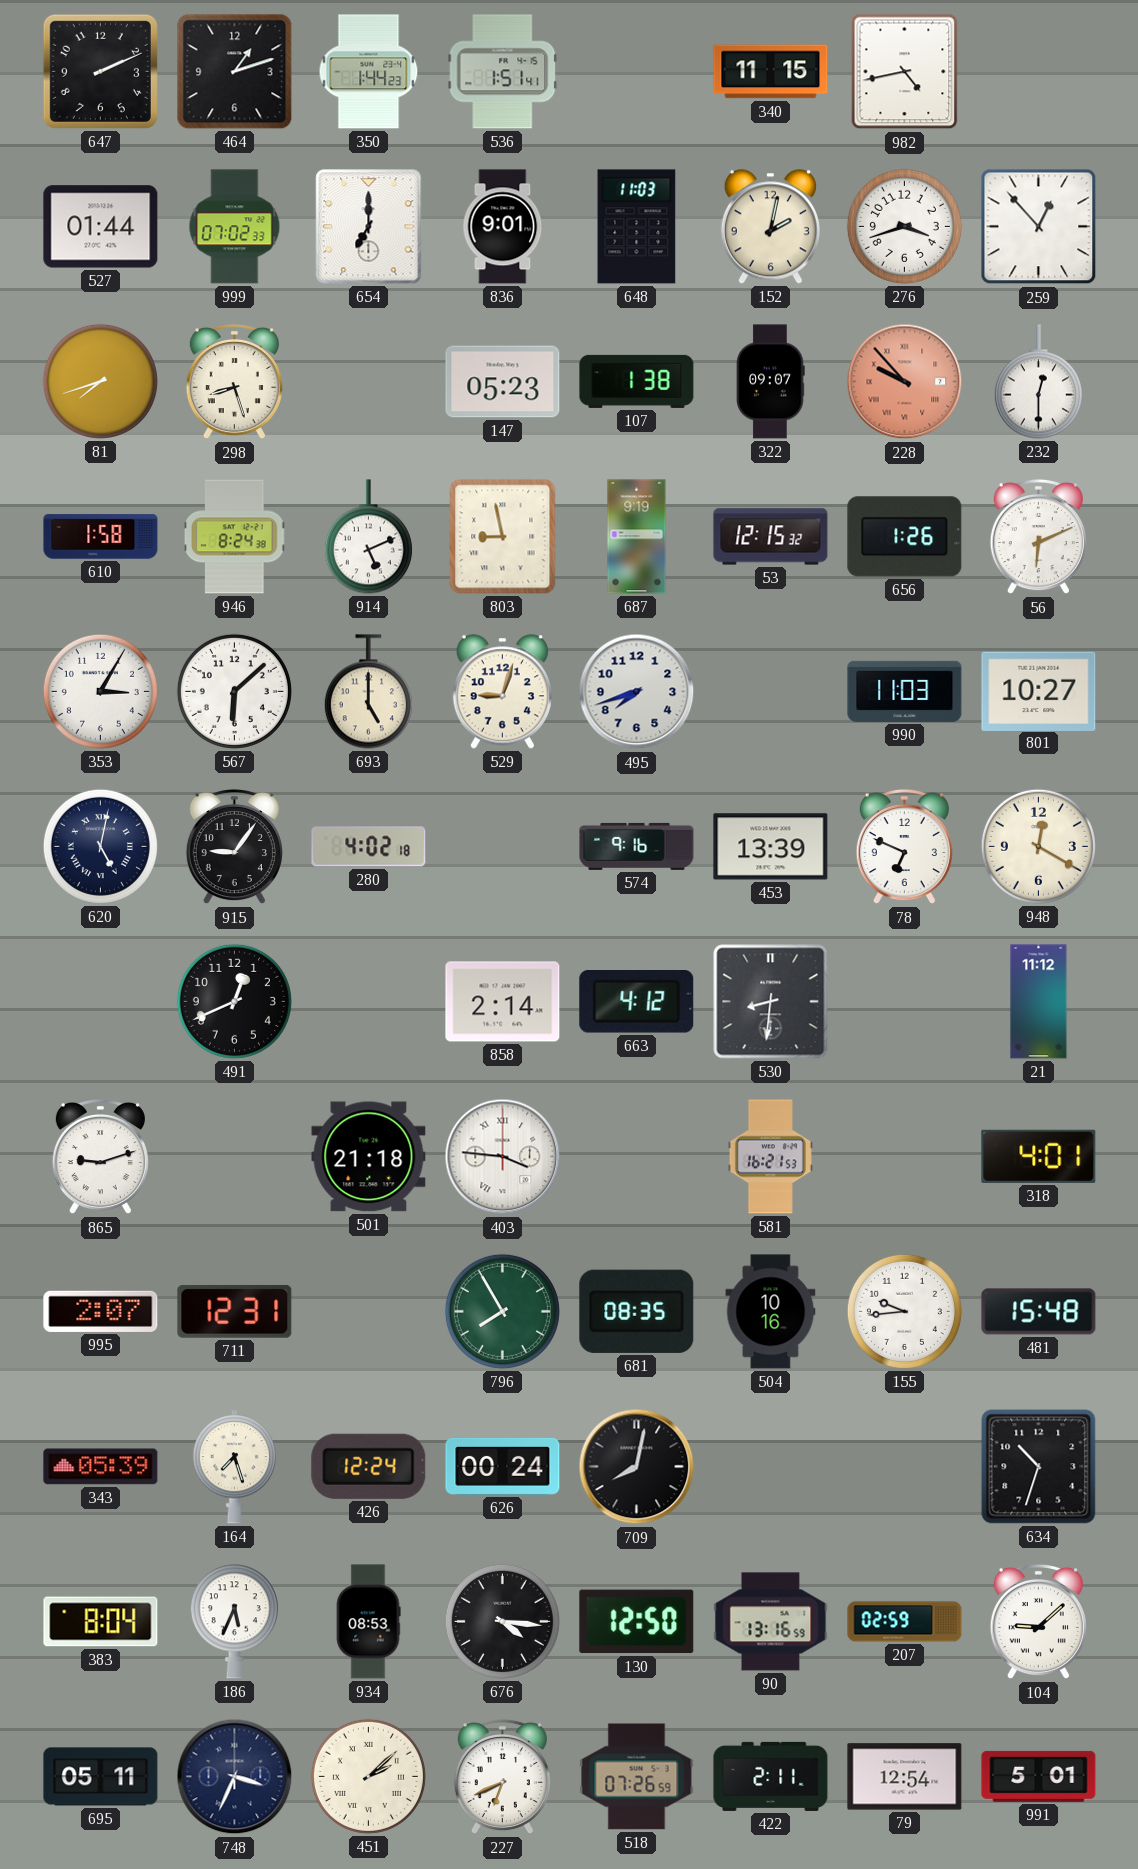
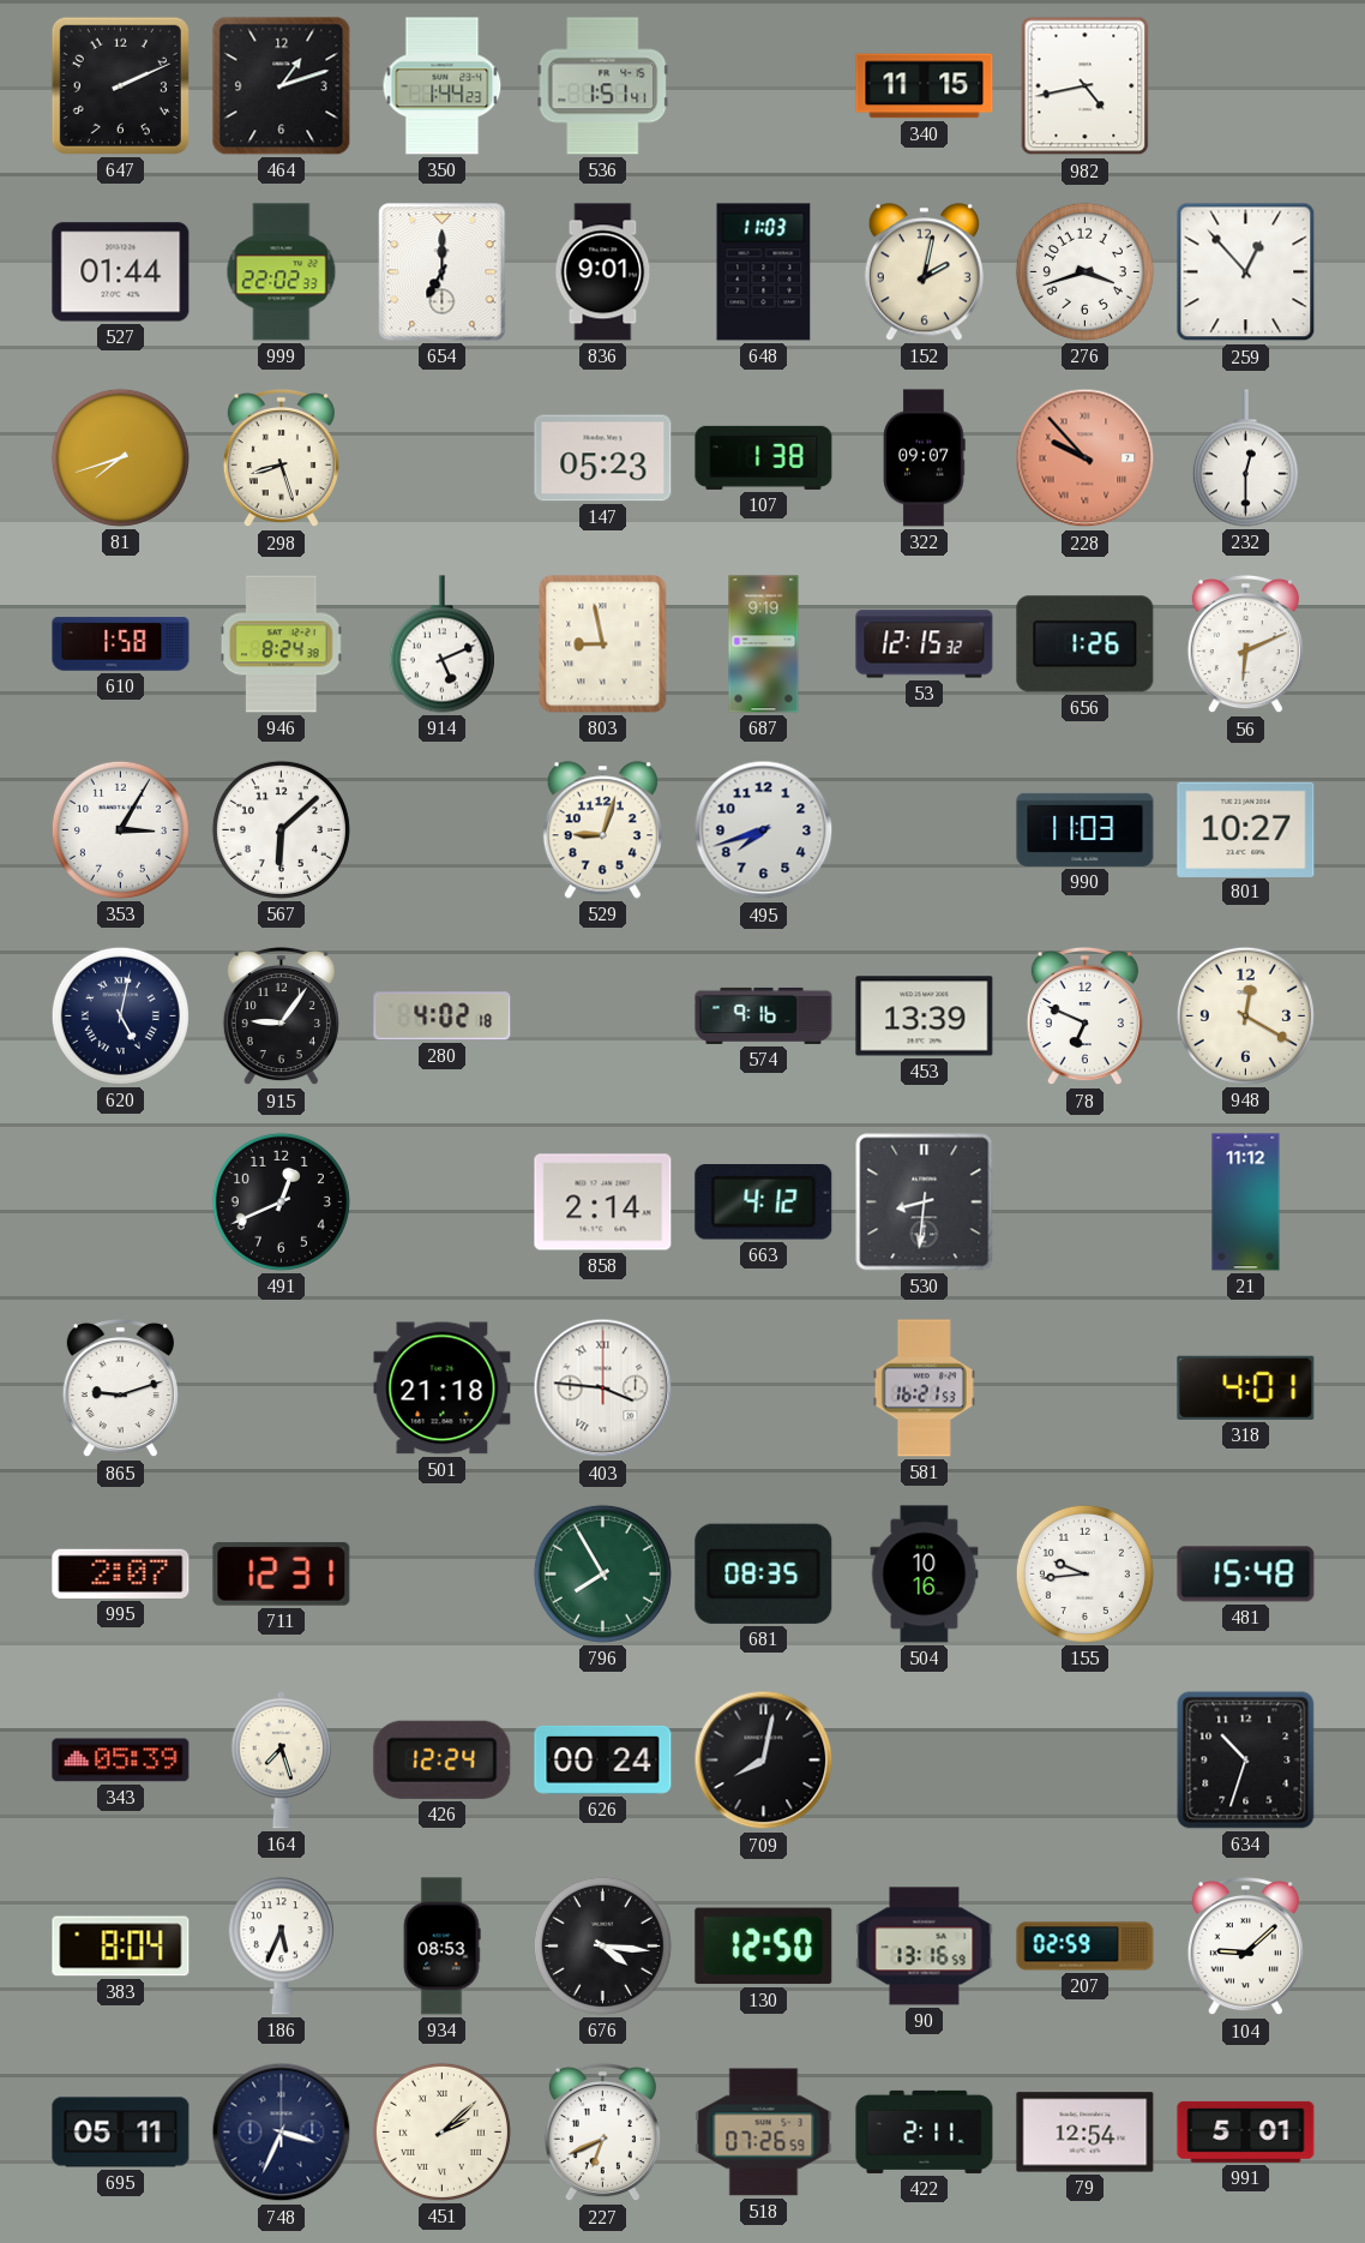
999: 07:02 -> 22:02
693: 5:00 -> none
